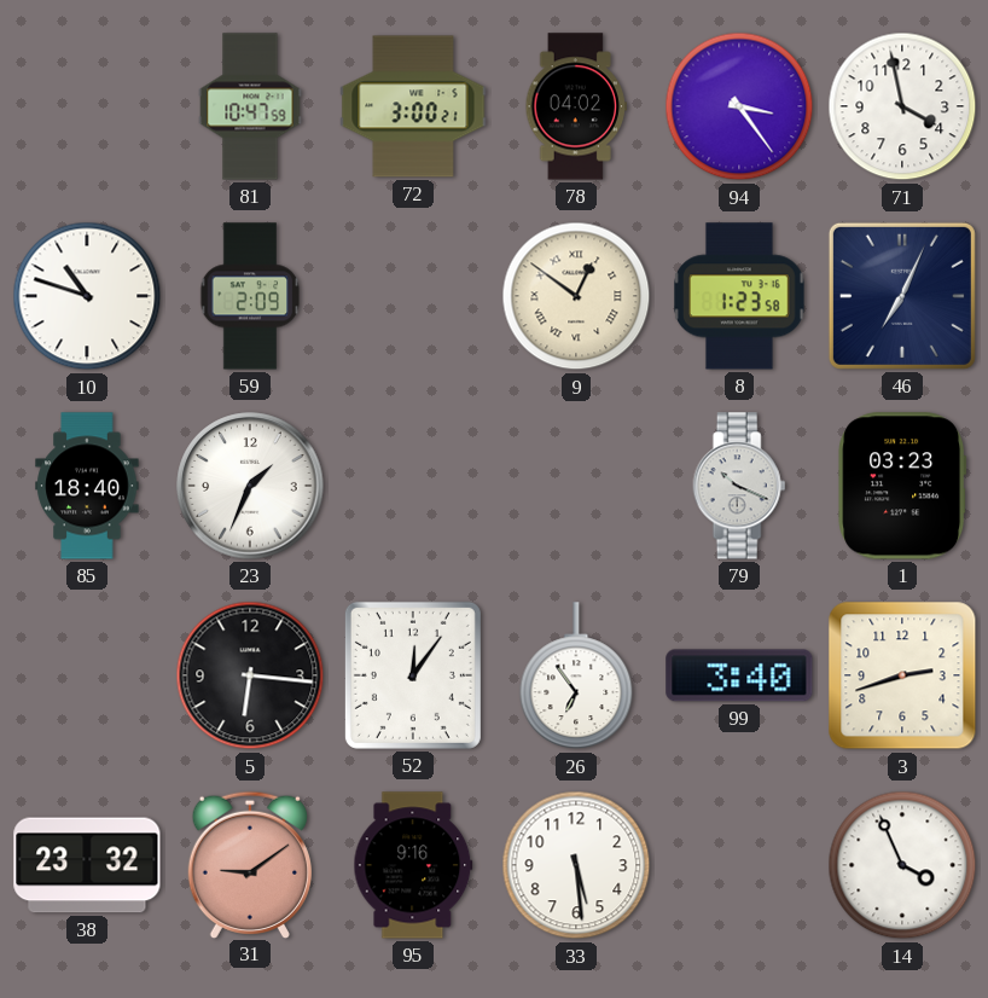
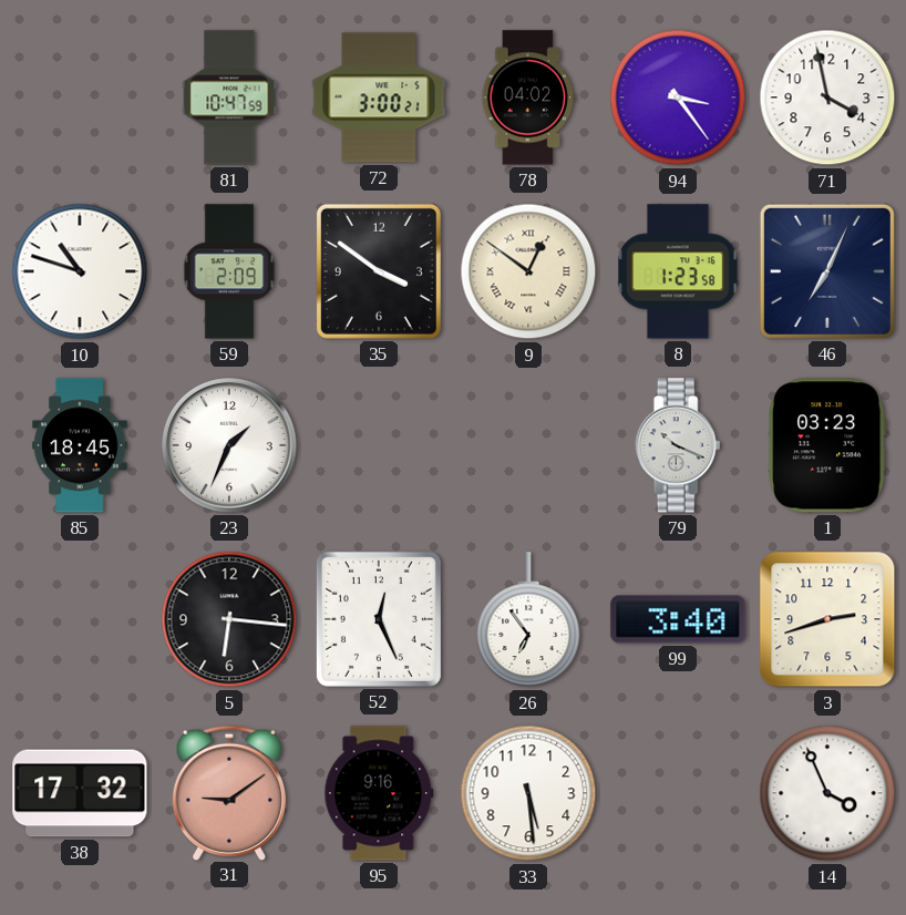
35: none -> 3:51
85: 18:40 -> 18:45
52: 12:06 -> 12:26
38: 23:32 -> 17:32
